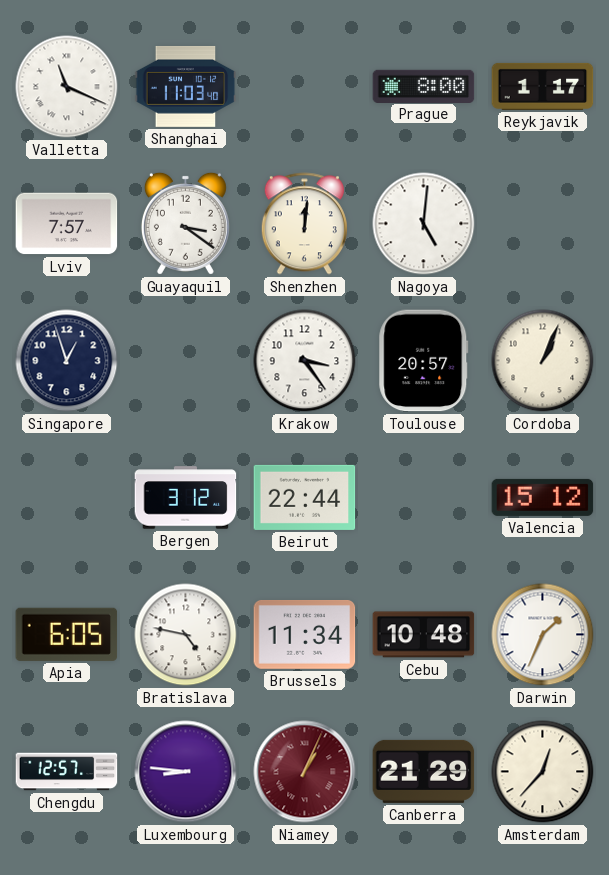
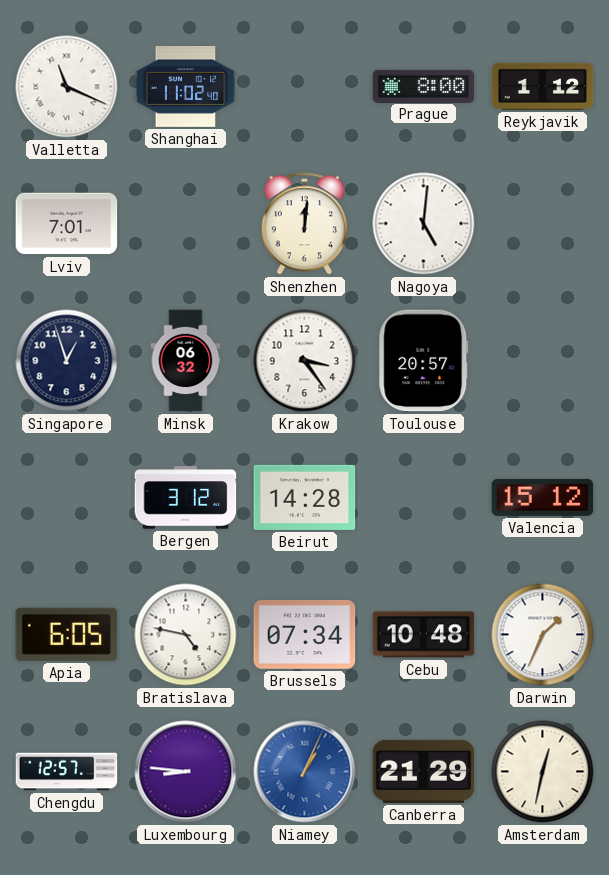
Shanghai: 11:03 -> 11:02
Reykjavik: 1:17 -> 1:12
Lviv: 7:57 -> 7:01
Guayaquil: 3:21 -> none
Minsk: none -> 06:32
Cordoba: 1:04 -> none
Beirut: 22:44 -> 14:28
Brussels: 11:34 -> 07:34
Niamey dial: burgundy -> blue
Amsterdam: 12:37 -> 12:32
